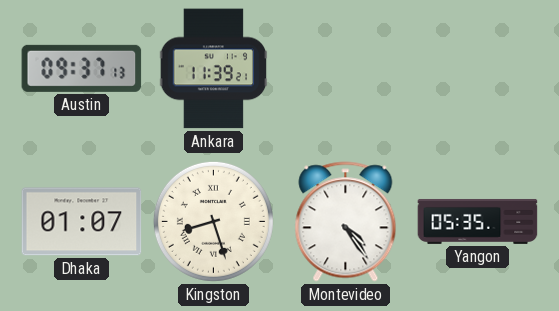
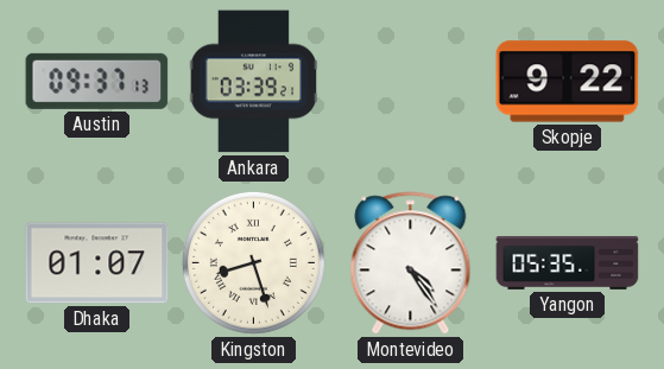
Ankara: 11:39 -> 03:39
Skopje: none -> 9:22
